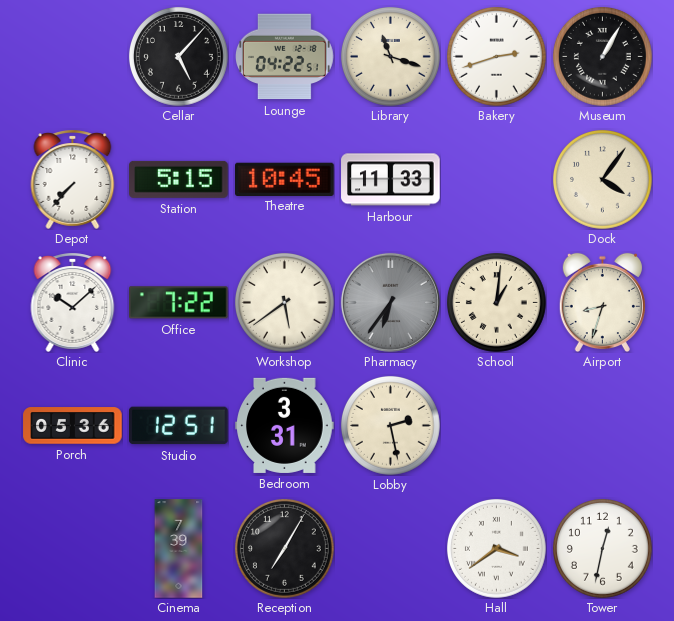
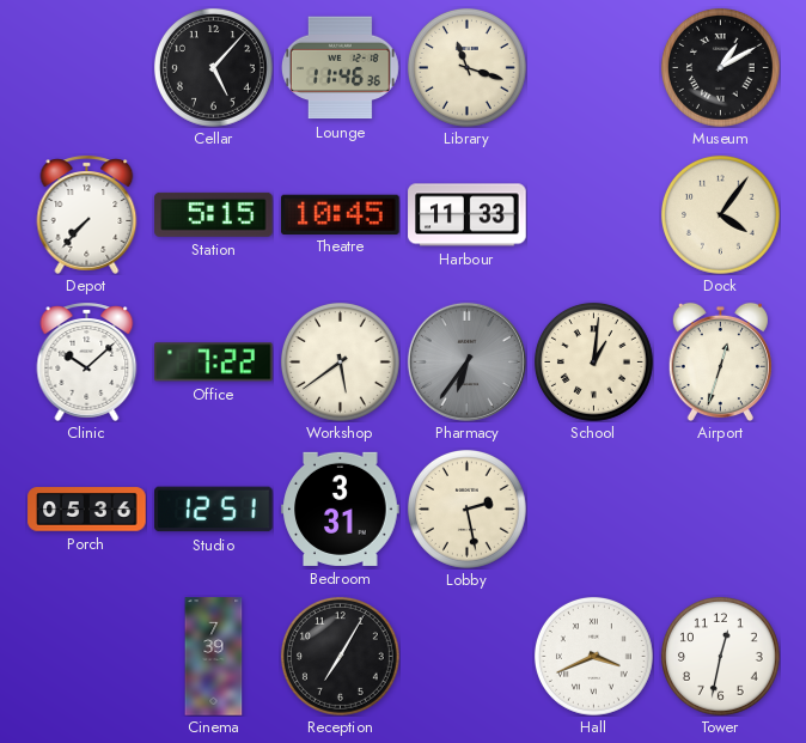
Lounge: 04:22 -> 11:46
Bakery: 2:42 -> none
Museum: 1:05 -> 1:10
Airport: 8:33 -> 12:33
Hall: 3:39 -> 3:41
